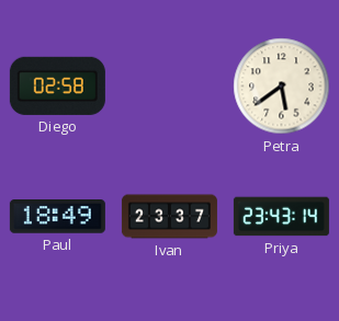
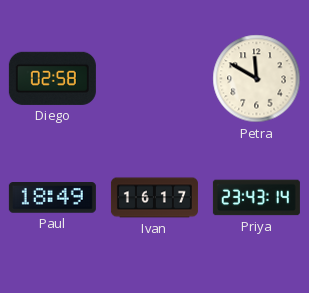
Petra: 5:39 -> 11:50
Ivan: 23:37 -> 16:17
